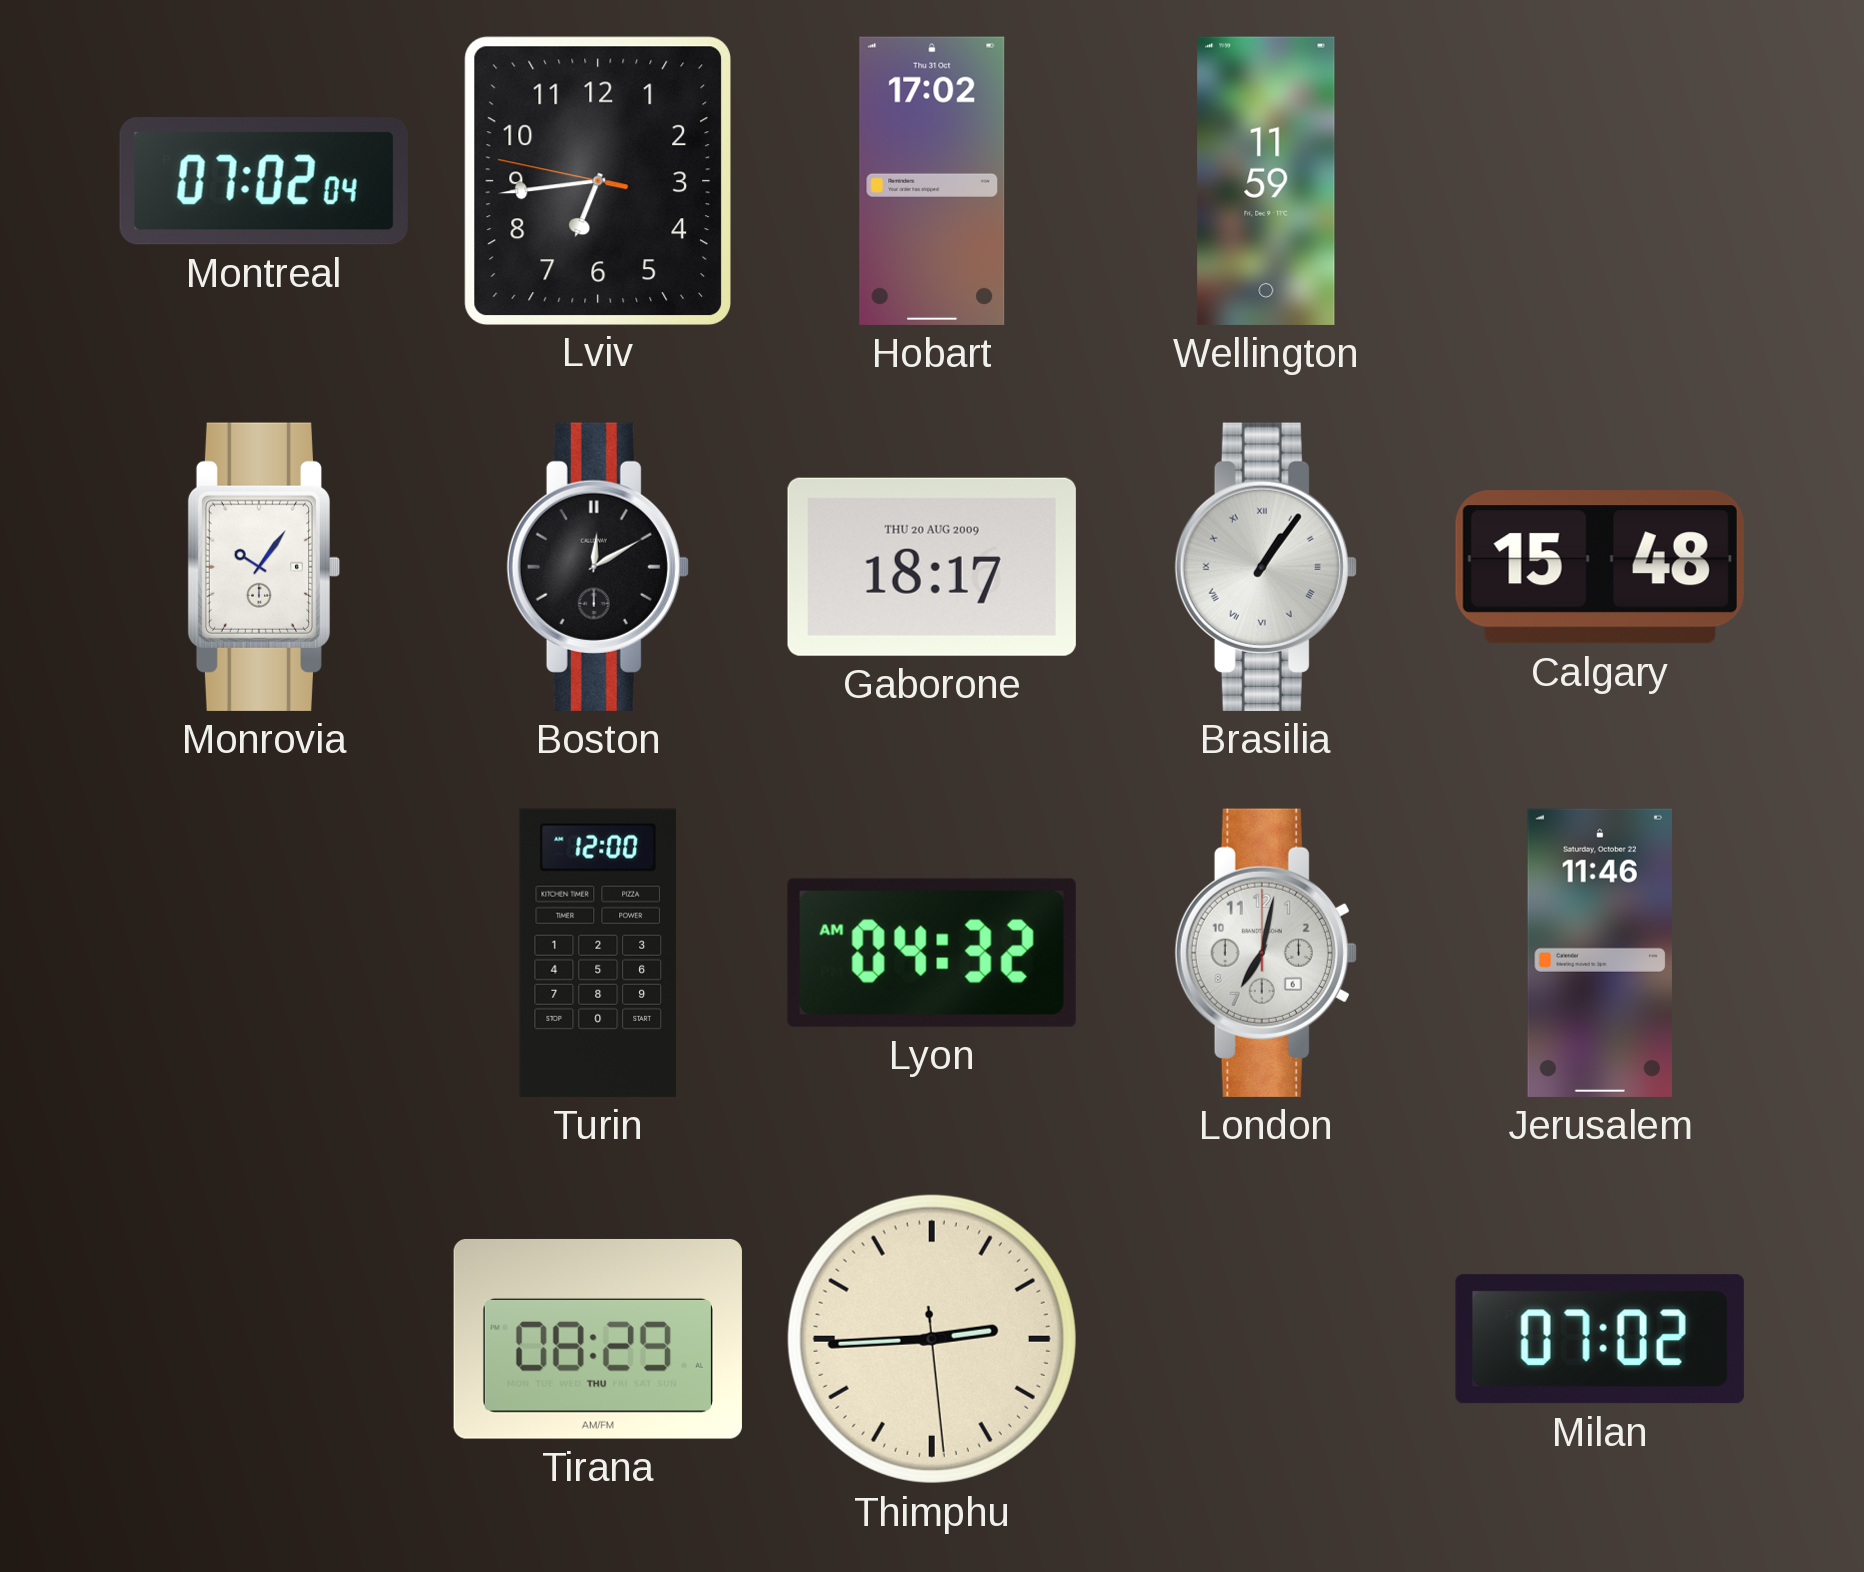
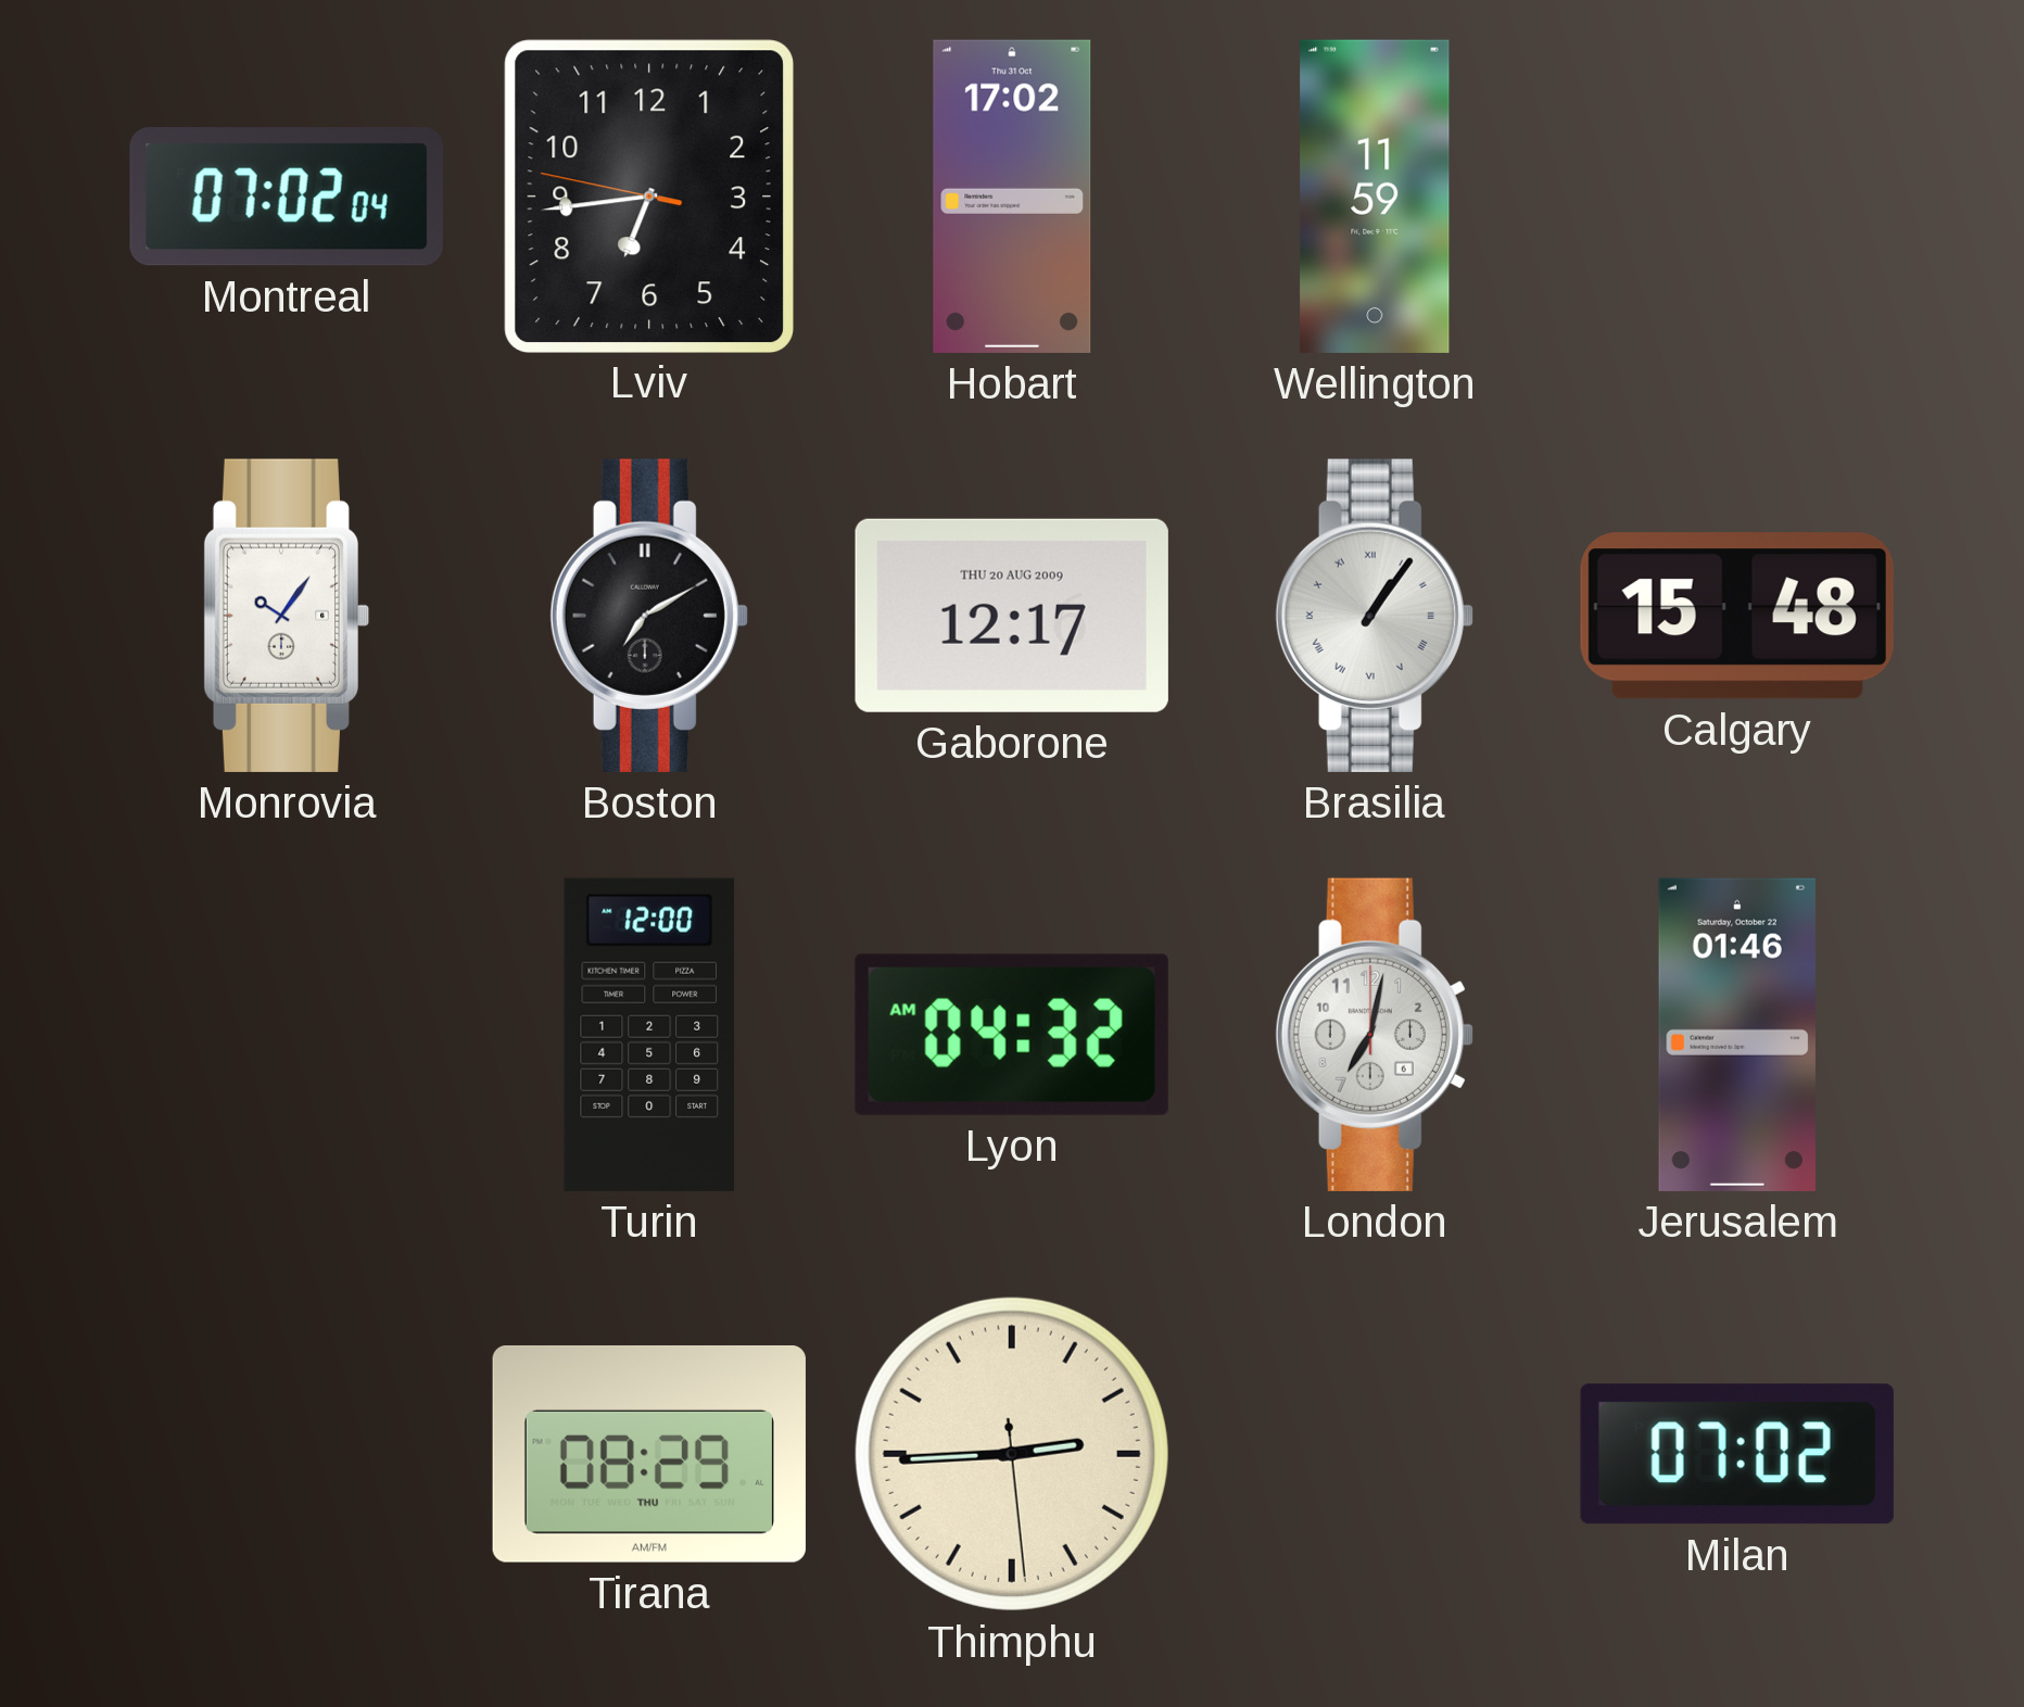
Boston: 12:10 -> 7:10
Gaborone: 18:17 -> 12:17
Jerusalem: 11:46 -> 01:46
